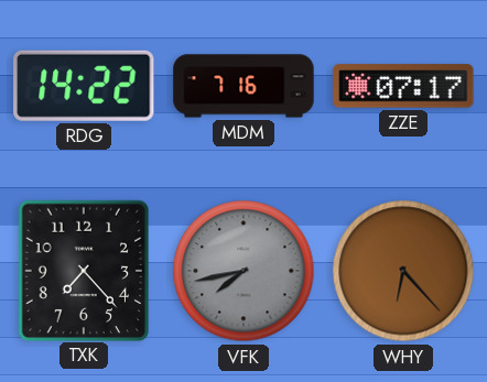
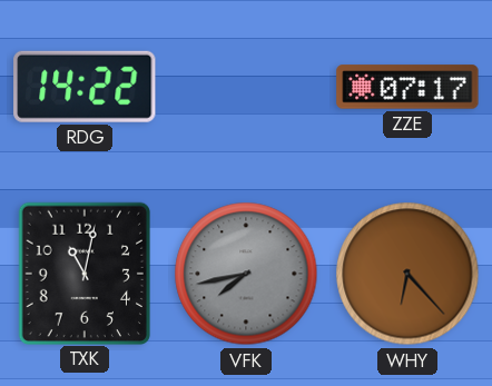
MDM: 7:16 -> none
TXK: 7:23 -> 11:02
